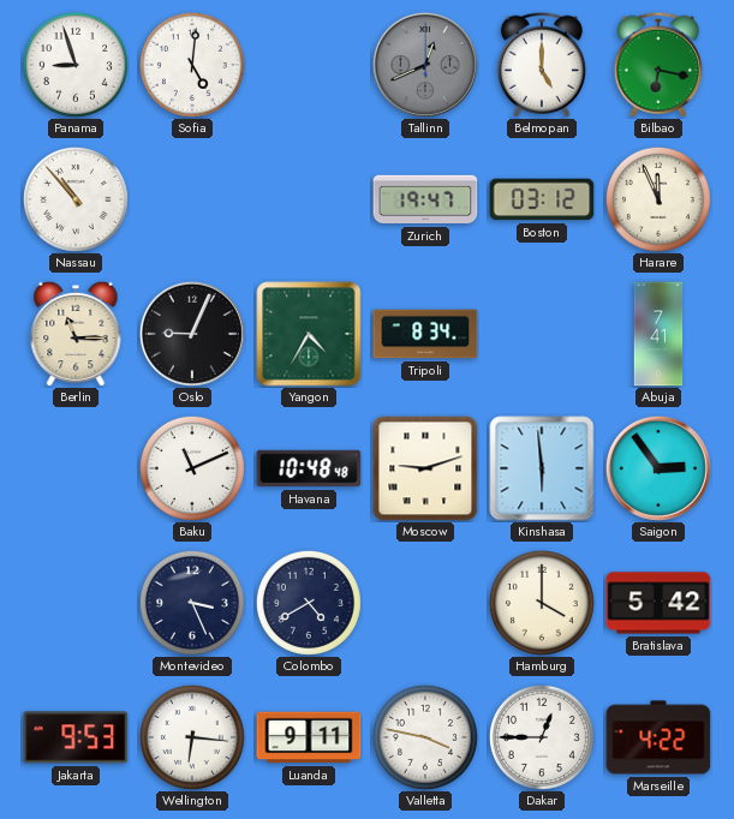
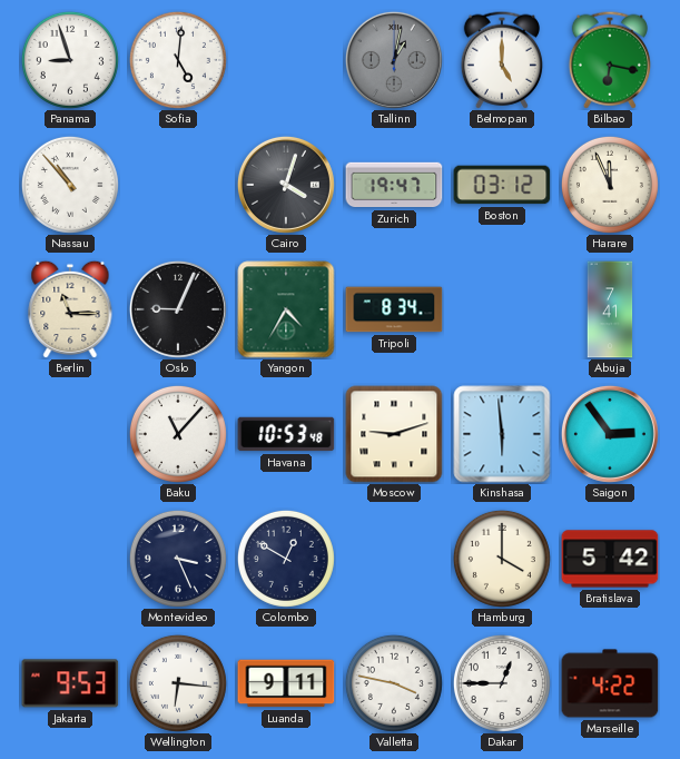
Tallinn: 12:41 -> 1:02
Cairo: none -> 4:03
Baku: 11:11 -> 11:07
Havana: 10:48 -> 10:53
Colombo: 4:40 -> 12:50
